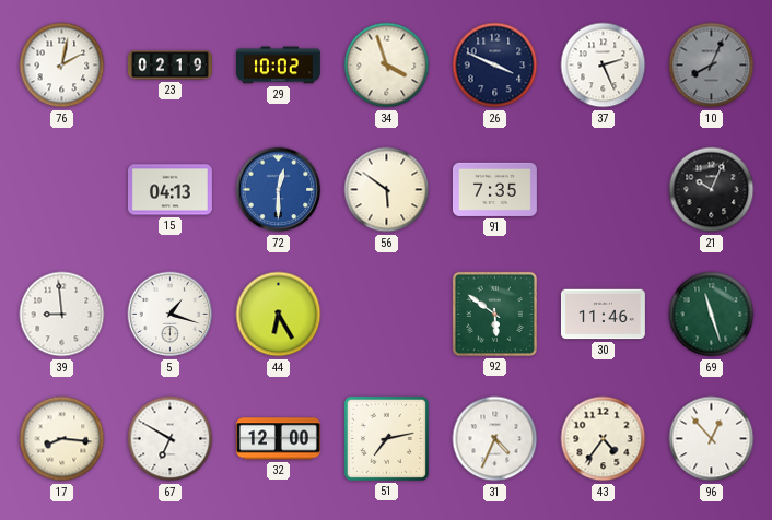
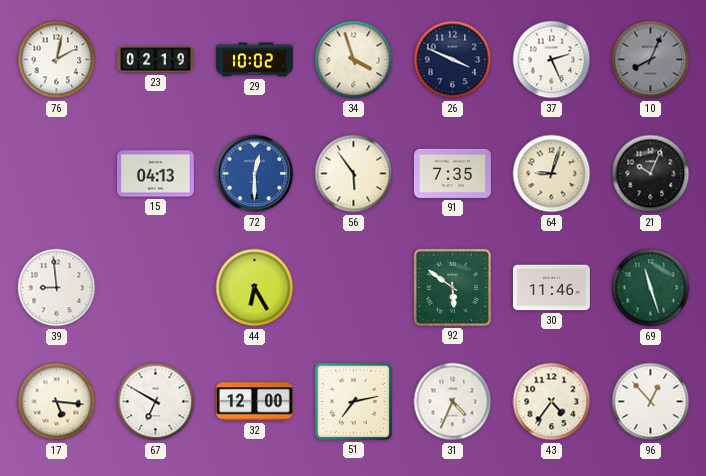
56: 5:51 -> 5:54
64: none -> 9:03
5: 1:18 -> none
17: 8:16 -> 5:16
